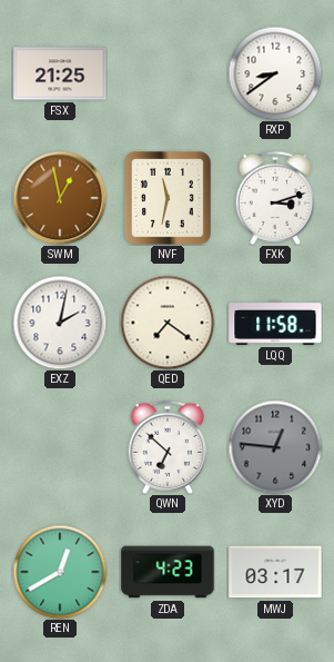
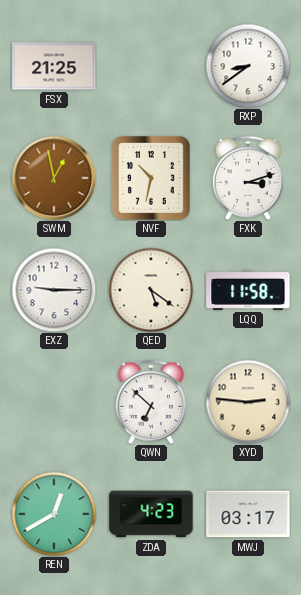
NVF: 11:32 -> 10:32
EXZ: 2:02 -> 9:15
QED: 7:21 -> 5:21
XYD: 12:46 -> 2:46
XYD dial: grey -> cream
